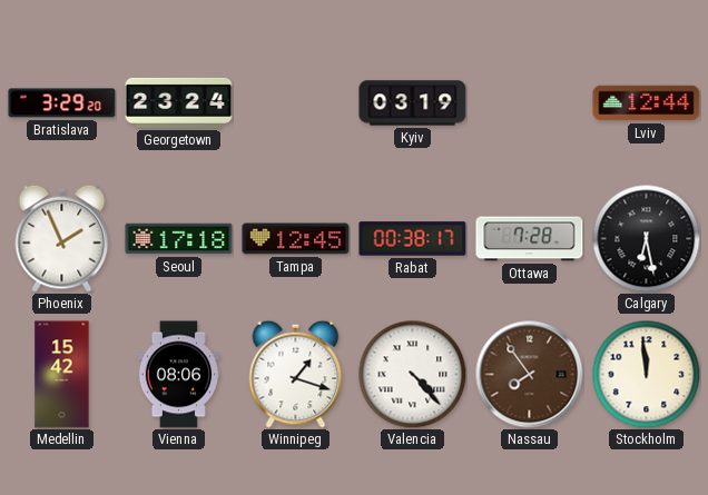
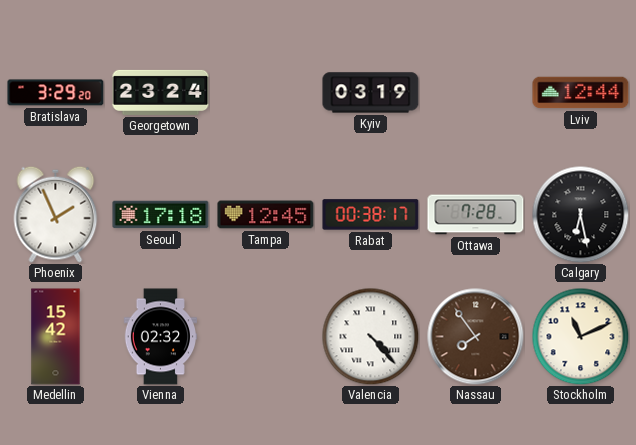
Vienna: 08:06 -> 02:32
Winnipeg: 1:18 -> none
Stockholm: 11:59 -> 11:11
